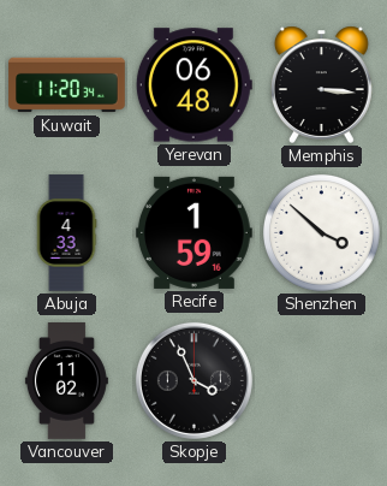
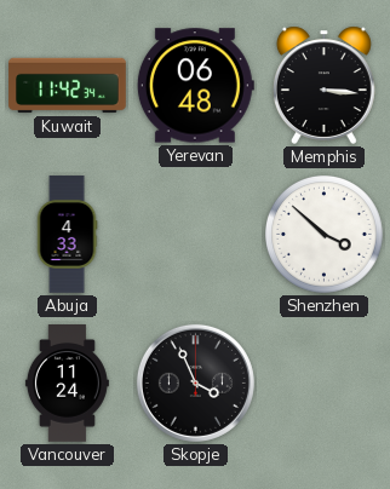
Kuwait: 11:20 -> 11:42
Recife: 1:59 -> none
Vancouver: 11:02 -> 11:24
